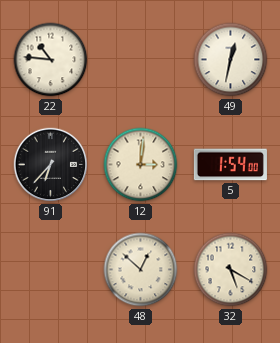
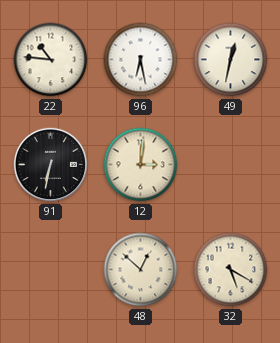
96: none -> 6:28
91: 6:37 -> 6:32
5: 1:54 -> none
